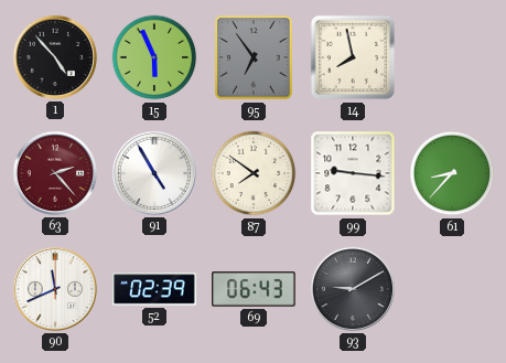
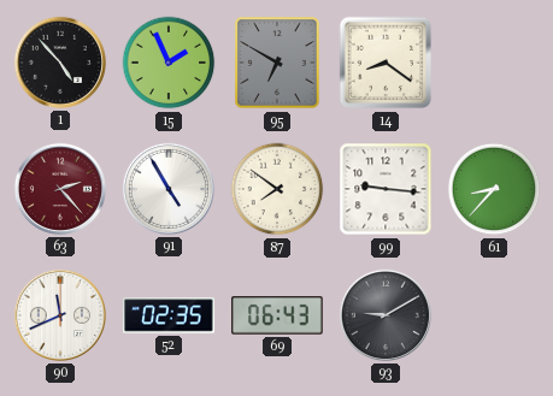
15: 5:56 -> 1:56
95: 6:54 -> 6:50
14: 7:58 -> 8:21
52: 02:39 -> 02:35
